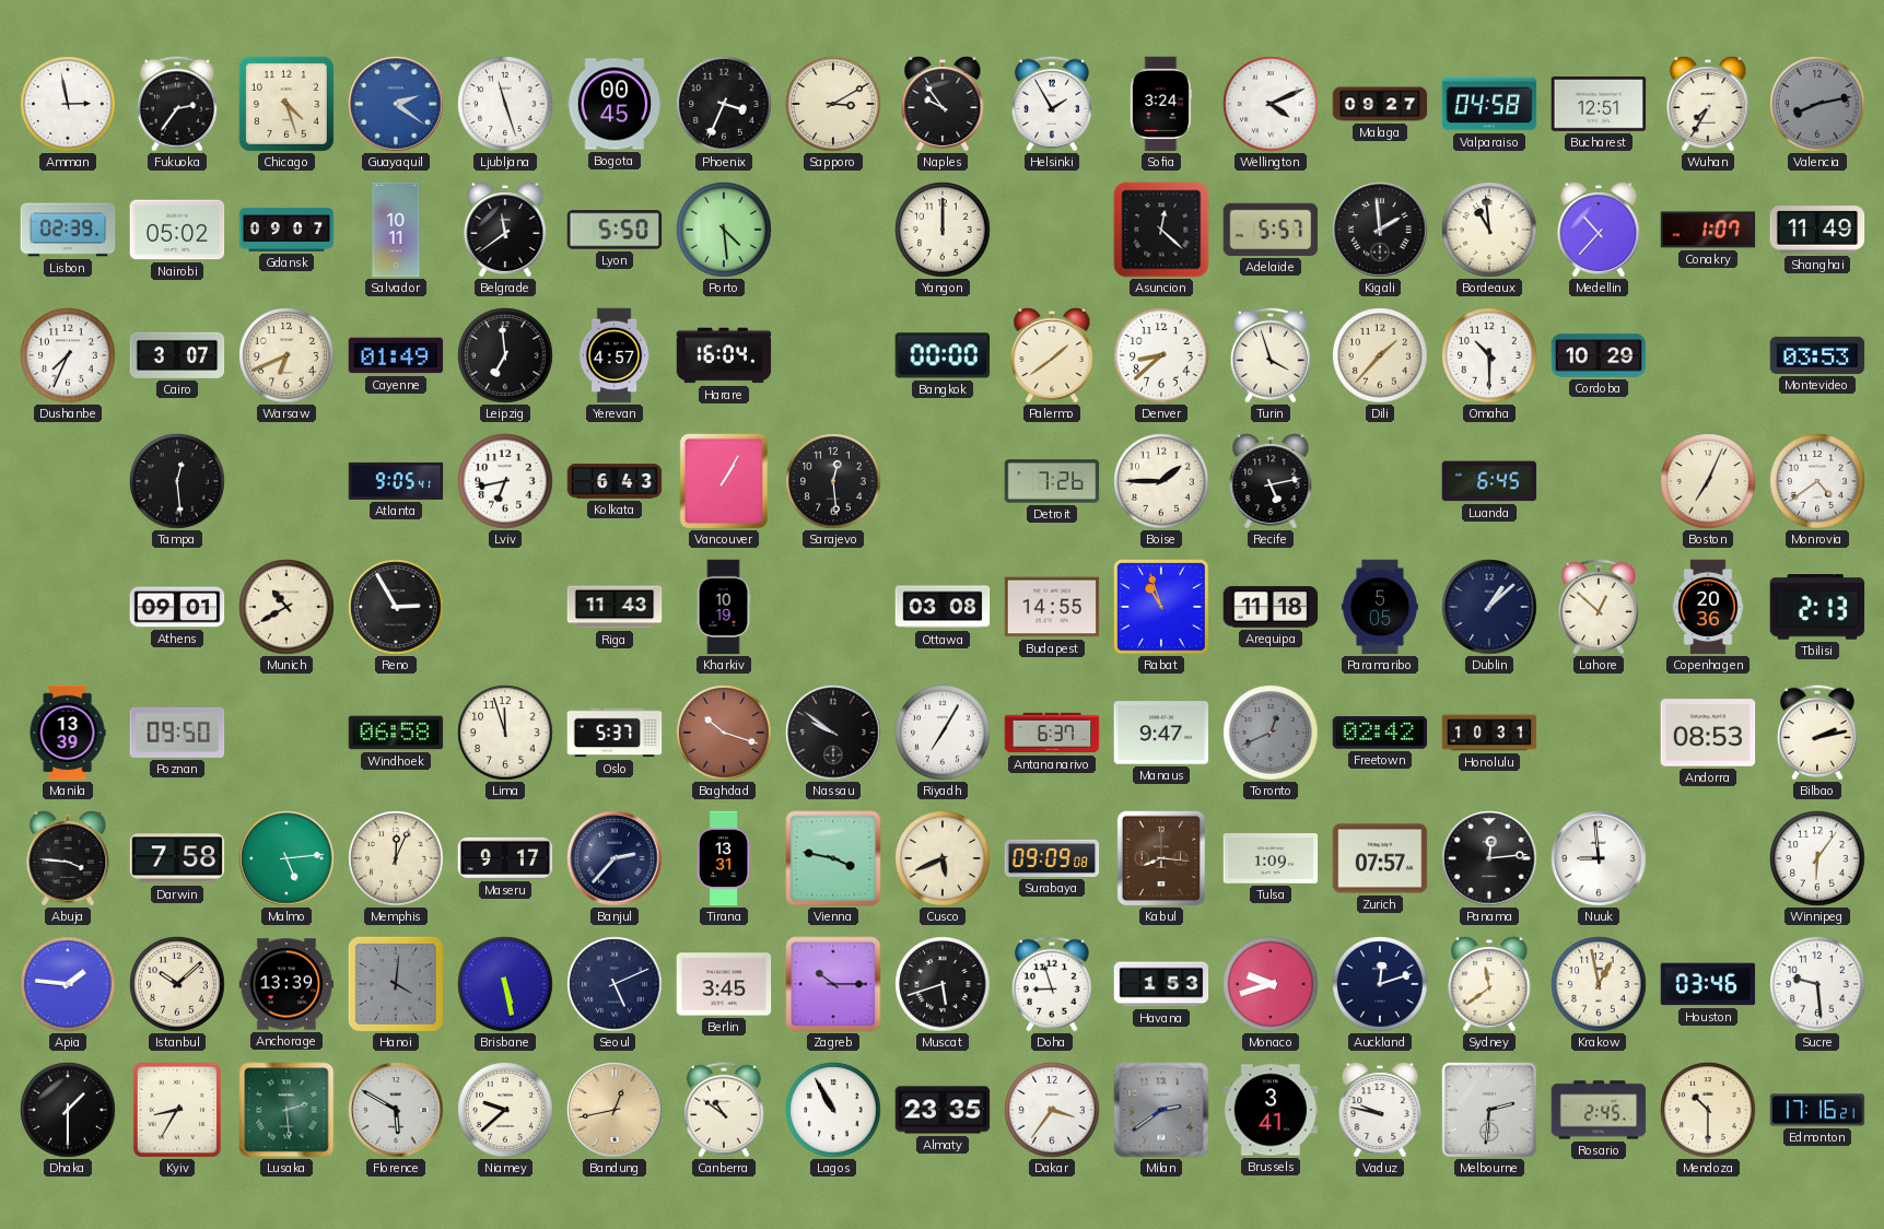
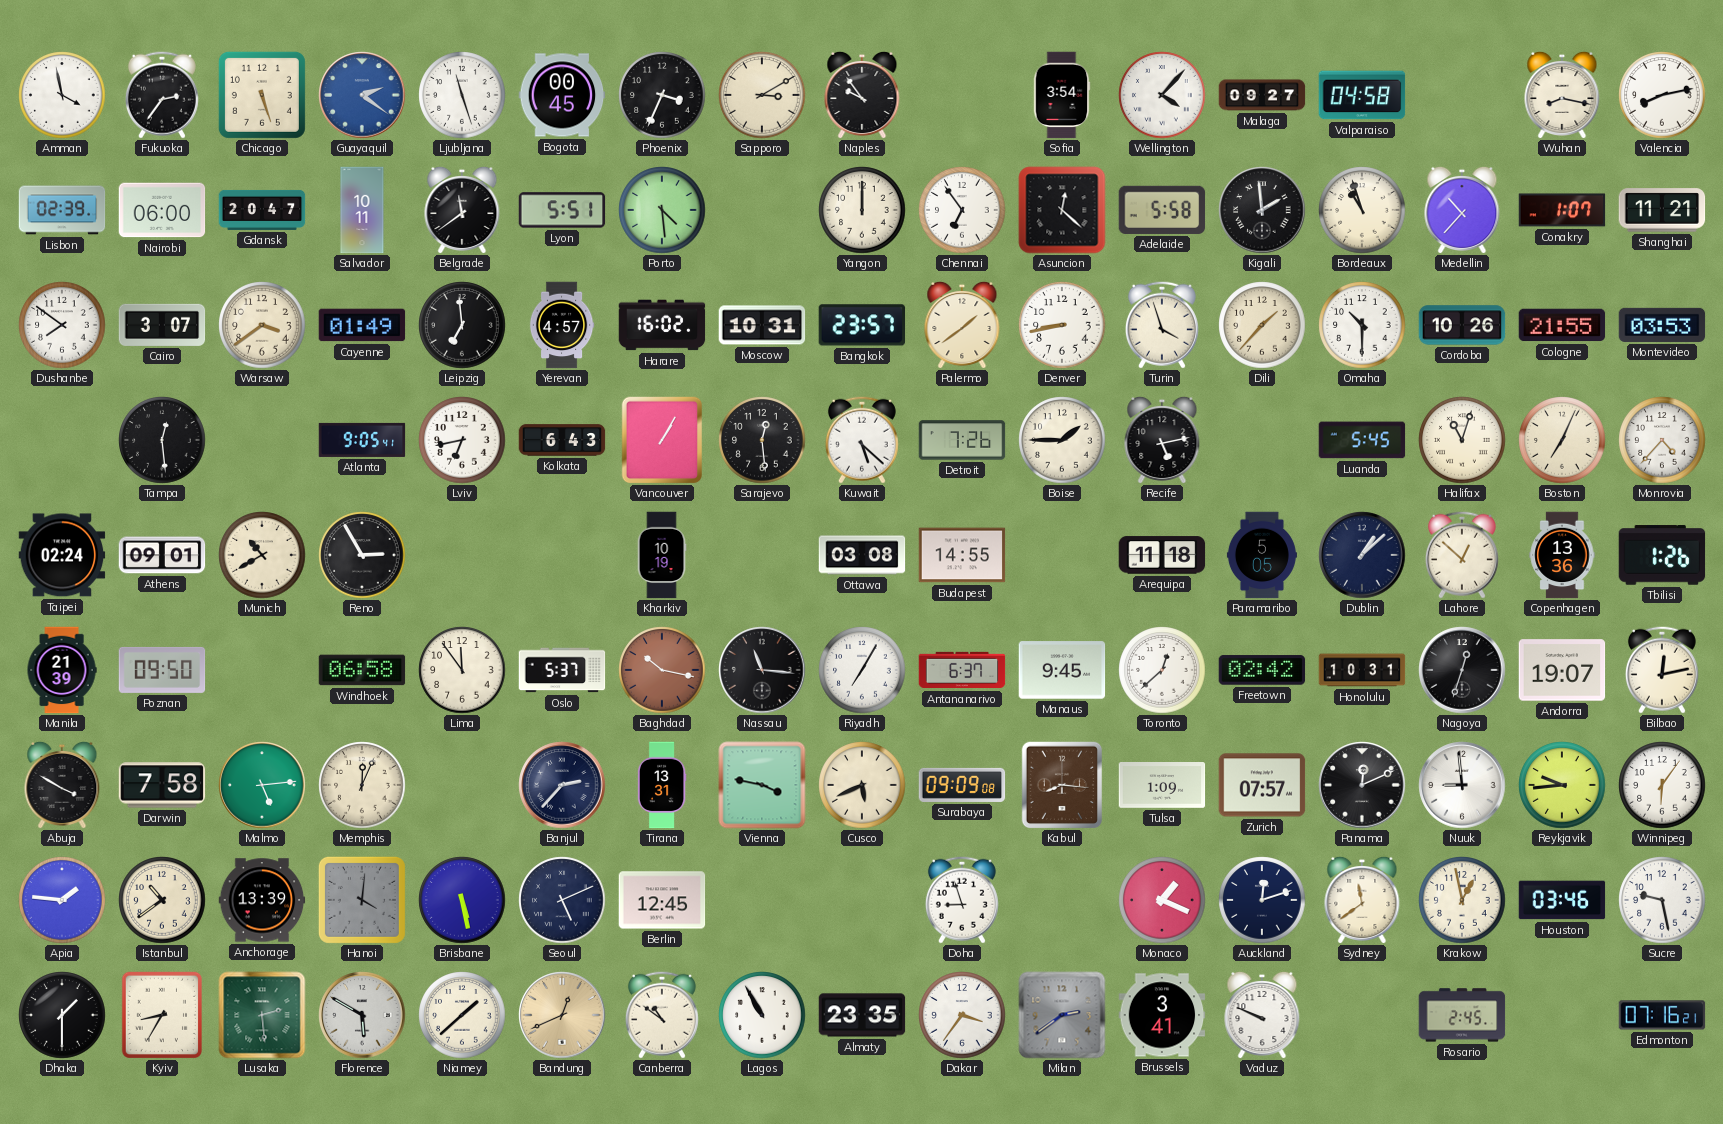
Amman: 2:58 -> 3:58
Chicago: 4:27 -> 5:27
Helsinki: 1:55 -> none
Sofia: 3:24 -> 3:54
Wellington: 4:11 -> 4:07
Bucharest: 12:51 -> none
Wuhan: 7:35 -> 8:17
Valencia dial: grey -> white
Nairobi: 05:02 -> 06:00
Gdansk: 09:07 -> 20:47
Lyon: 5:50 -> 5:51
Chennai: none -> 6:54
Adelaide: 5:57 -> 5:58
Bordeaux: 10:59 -> 10:57
Shanghai: 11:49 -> 11:21
Dushanbe: 7:34 -> 7:51
Warsaw: 6:41 -> 3:39
Harare: 16:04 -> 16:02
Moscow: none -> 10:31
Bangkok: 00:00 -> 23:57
Denver: 8:38 -> 8:43
Cordoba: 10:29 -> 10:26
Cologne: none -> 21:55
Kuwait: none -> 5:22
Luanda: 6:45 -> 5:45
Halifax: none -> 11:03
Monrovia: 4:39 -> 4:37
Taipei: none -> 02:24
Riga: 11:43 -> none
Rabat: 10:57 -> none
Copenhagen: 20:36 -> 13:36
Tbilisi: 2:13 -> 1:26
Manila: 13:39 -> 21:39
Lima: 11:57 -> 11:54
Baghdad: 10:18 -> 10:17
Nassau: 9:51 -> 11:16
Manaus: 9:47 -> 9:45
Toronto: 12:41 -> 12:38
Toronto dial: grey -> white
Nagoya: none -> 12:33
Andorra: 08:53 -> 19:07
Bilbao: 2:13 -> 12:13
Abuja: 3:46 -> 3:50
Maseru: 9:17 -> none
Panama: 12:14 -> 12:11
Reykjavik: none -> 9:44
Istanbul: 10:08 -> 10:39
Berlin: 3:45 -> 12:45
Zagreb: 10:15 -> none
Muscat: 5:42 -> none
Havana: 1:53 -> none
Monaco: 9:42 -> 1:19
Sucre: 9:29 -> 9:28
Niamey: 9:38 -> 1:38
Bandung: 12:43 -> 12:41
Vaduz: 9:47 -> 9:49
Melbourne: 2:31 -> none
Mendoza: 10:30 -> none
Edmonton: 17:16 -> 07:16
